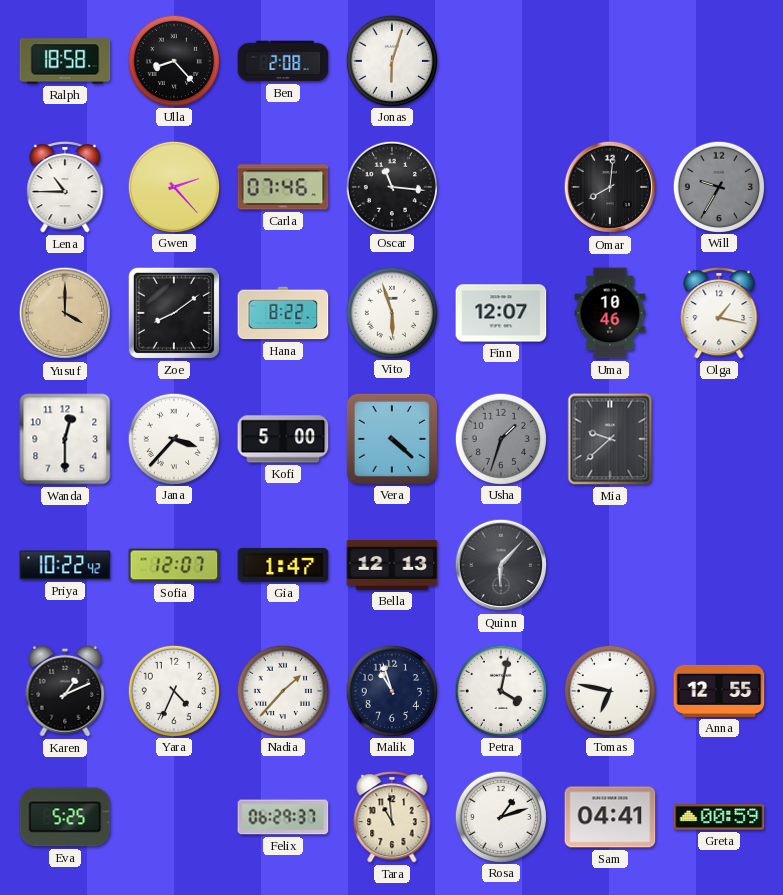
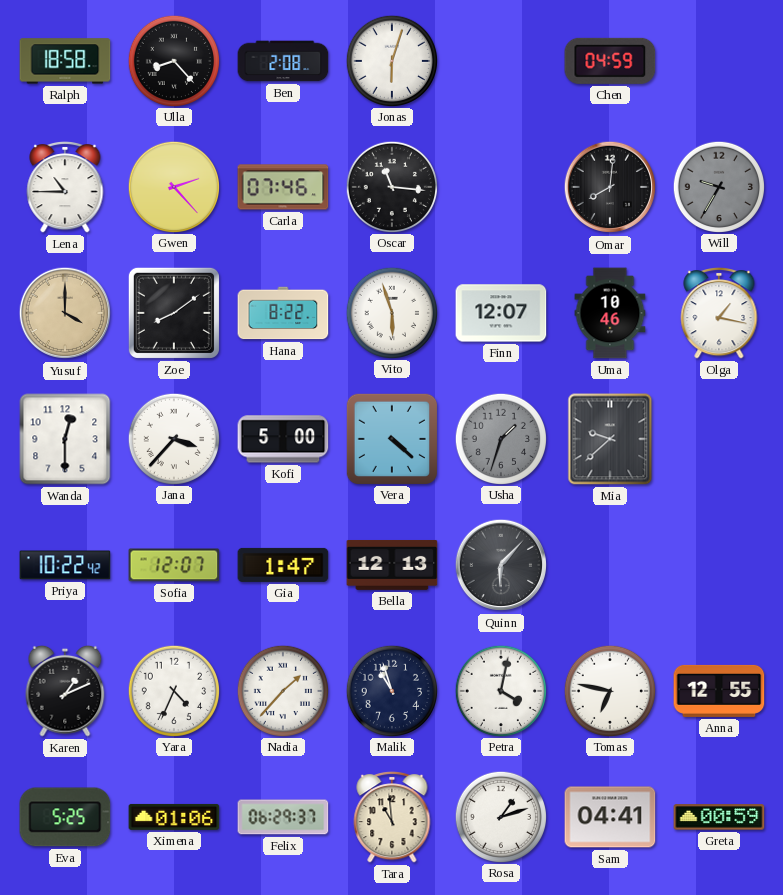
Chen: none -> 04:59
Ximena: none -> 01:06
